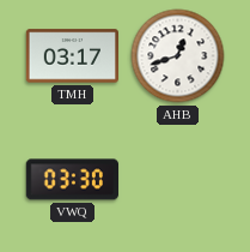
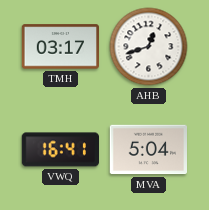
VWQ: 03:30 -> 16:41
MVA: none -> 5:04
